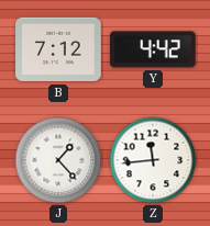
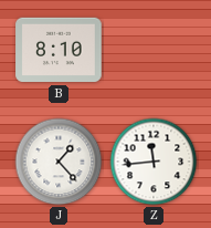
B: 7:12 -> 8:10
Y: 4:42 -> none
